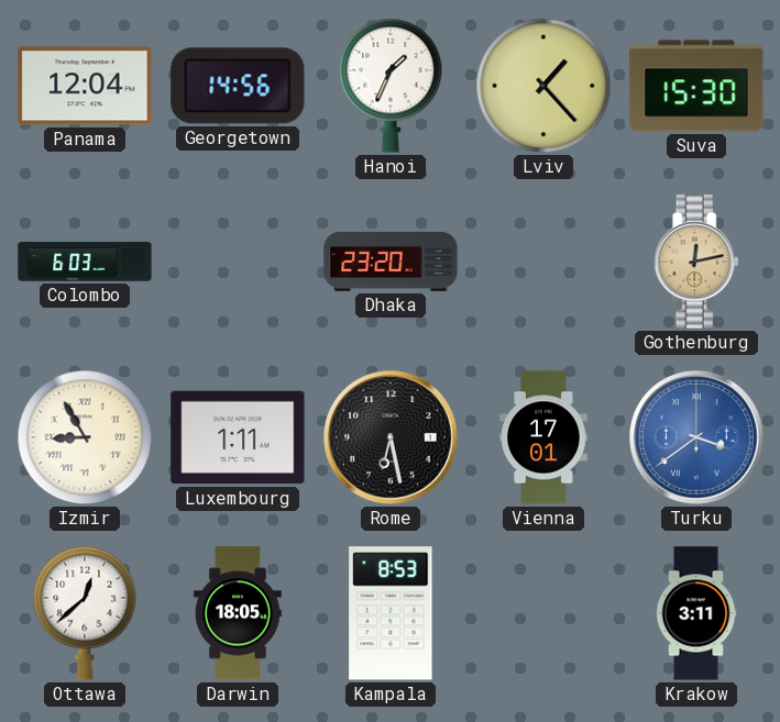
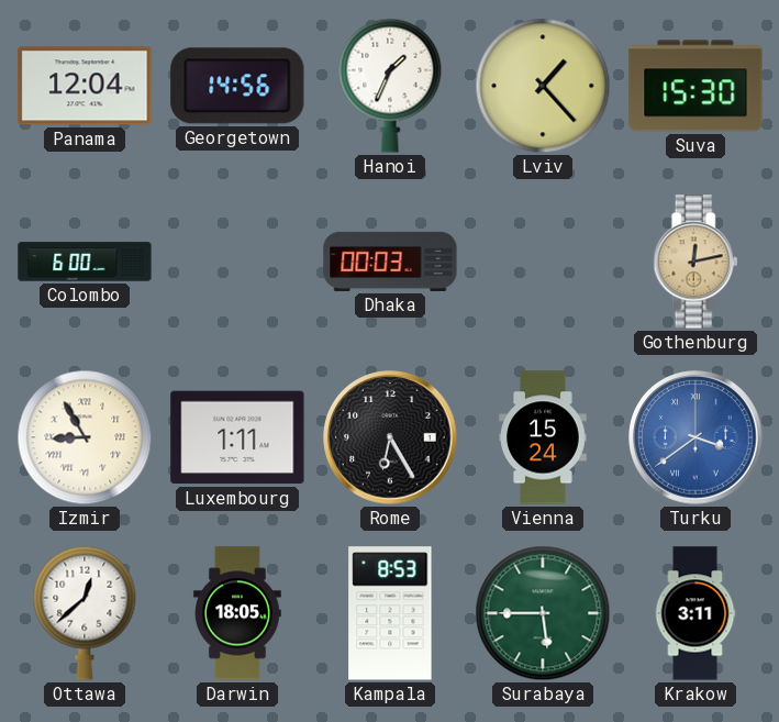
Colombo: 6:03 -> 6:00
Dhaka: 23:20 -> 00:03
Rome: 6:28 -> 6:25
Vienna: 17:01 -> 15:24
Surabaya: none -> 5:45
